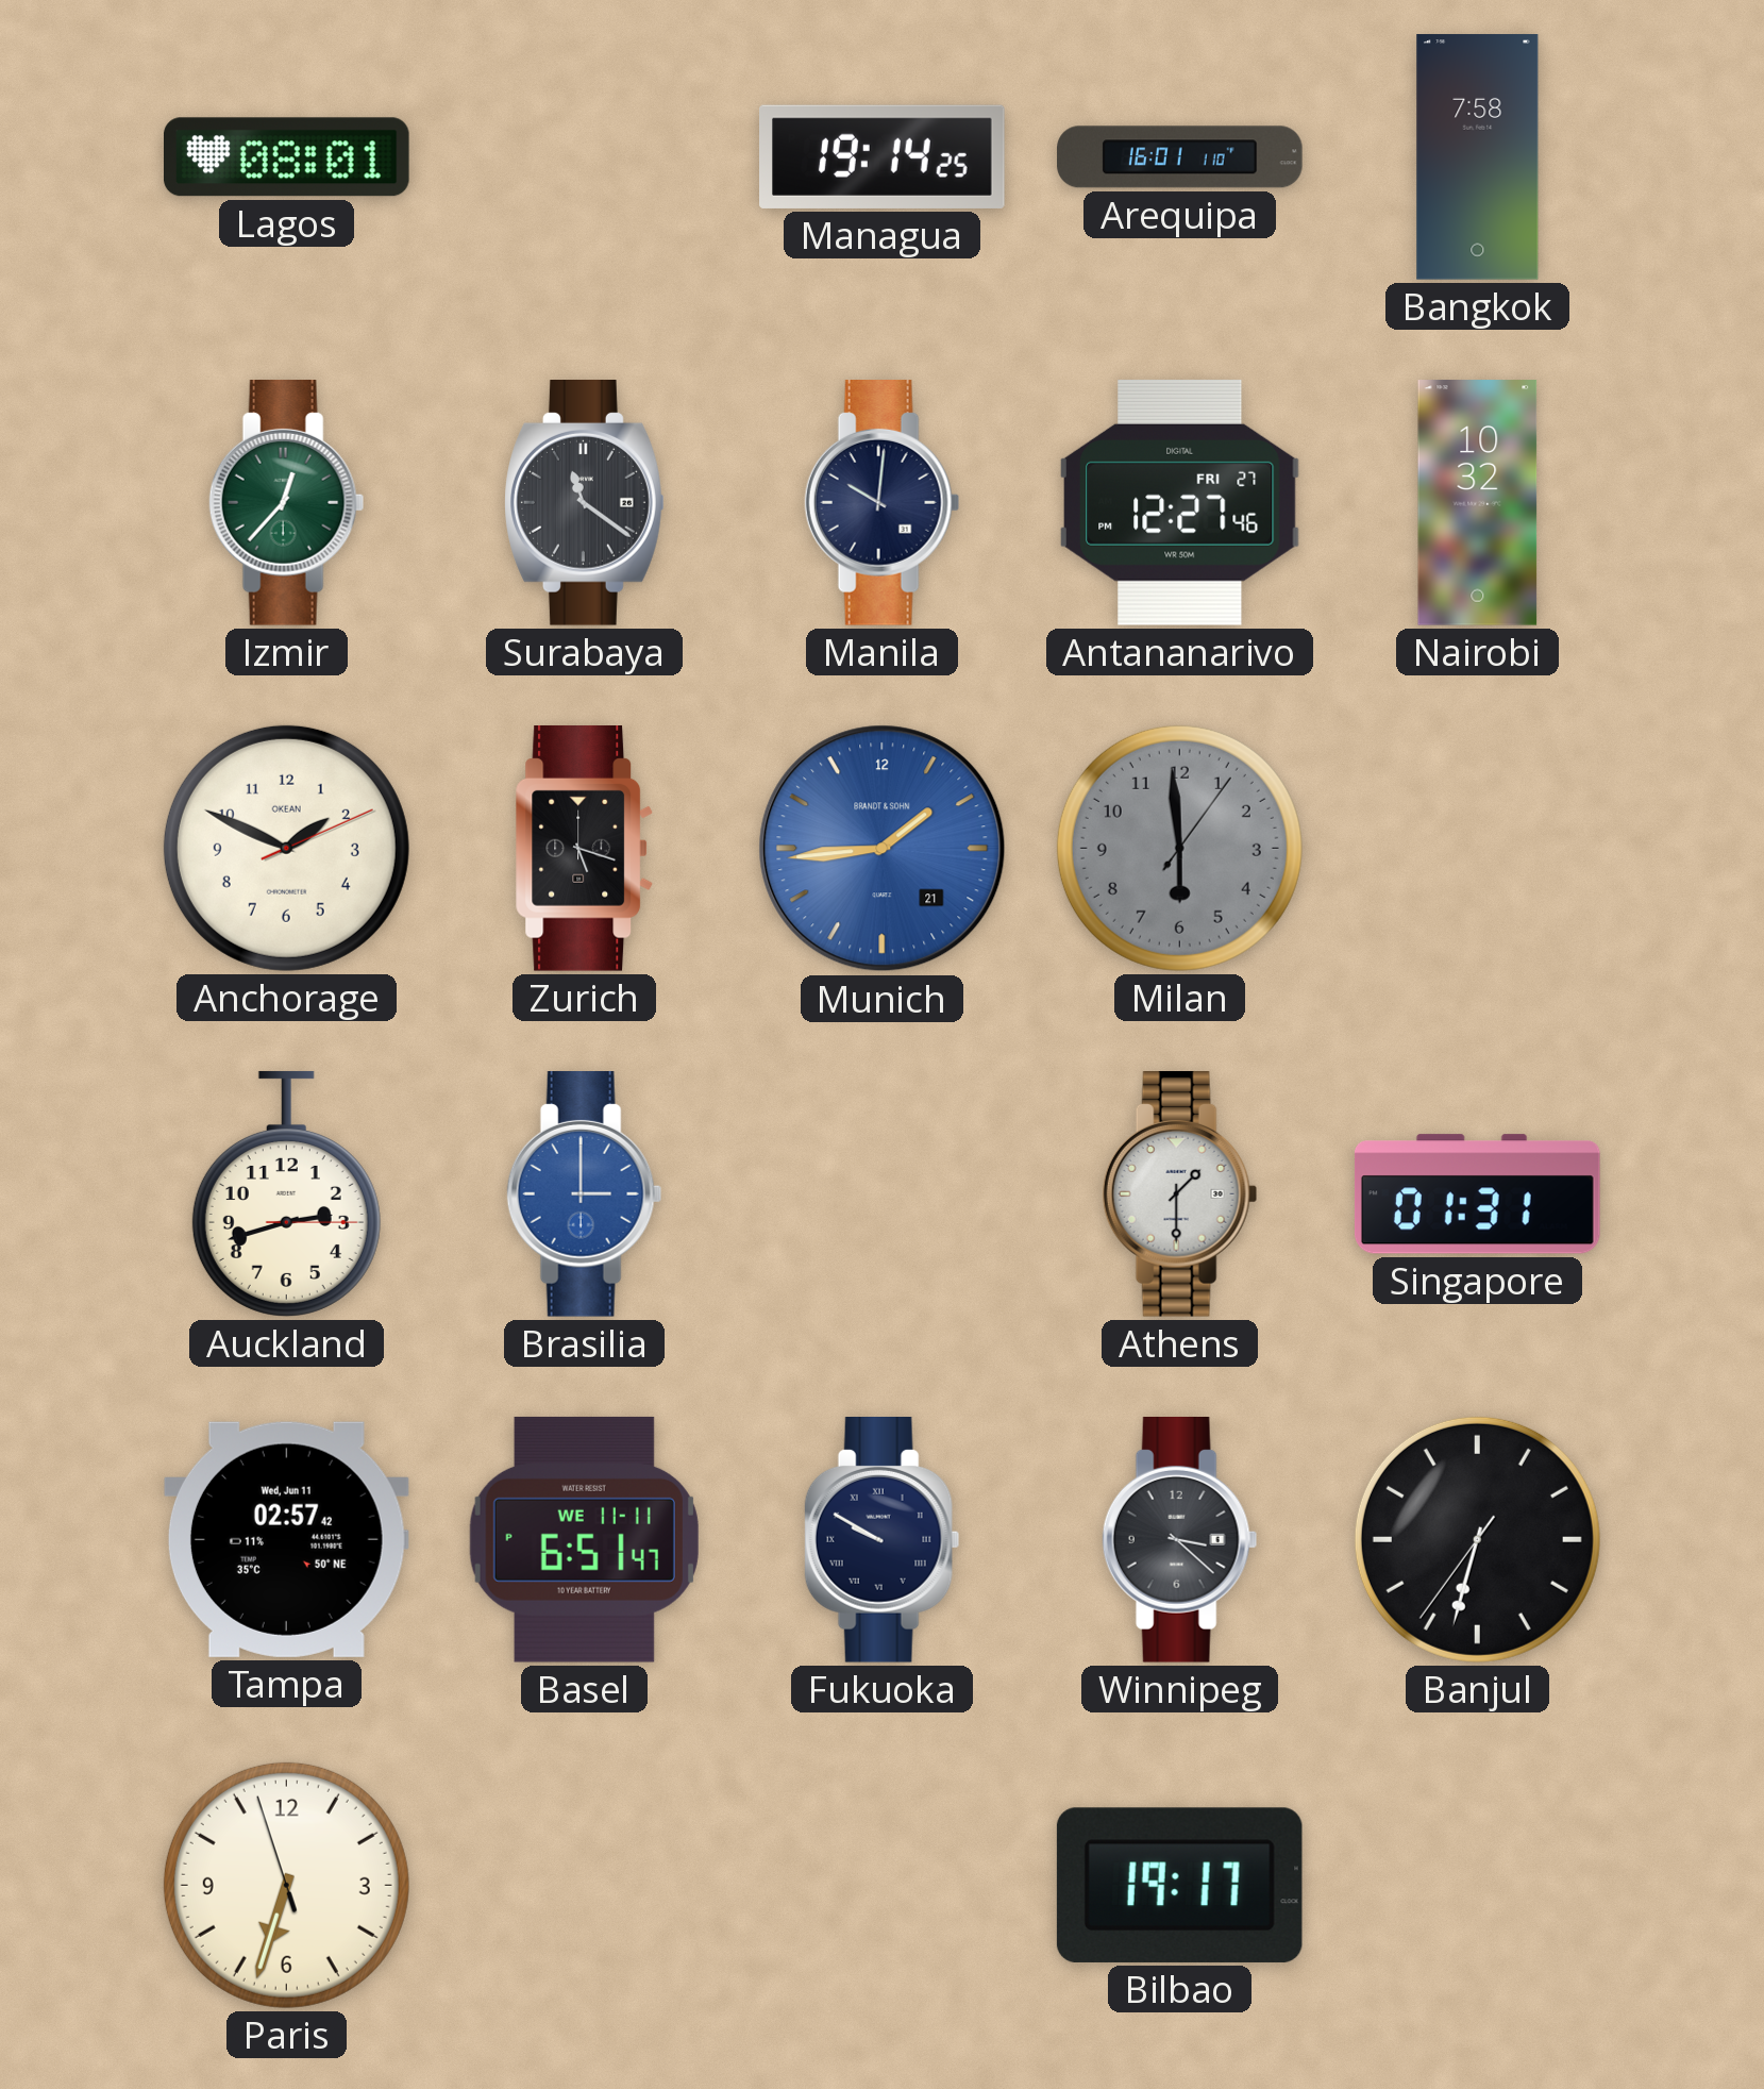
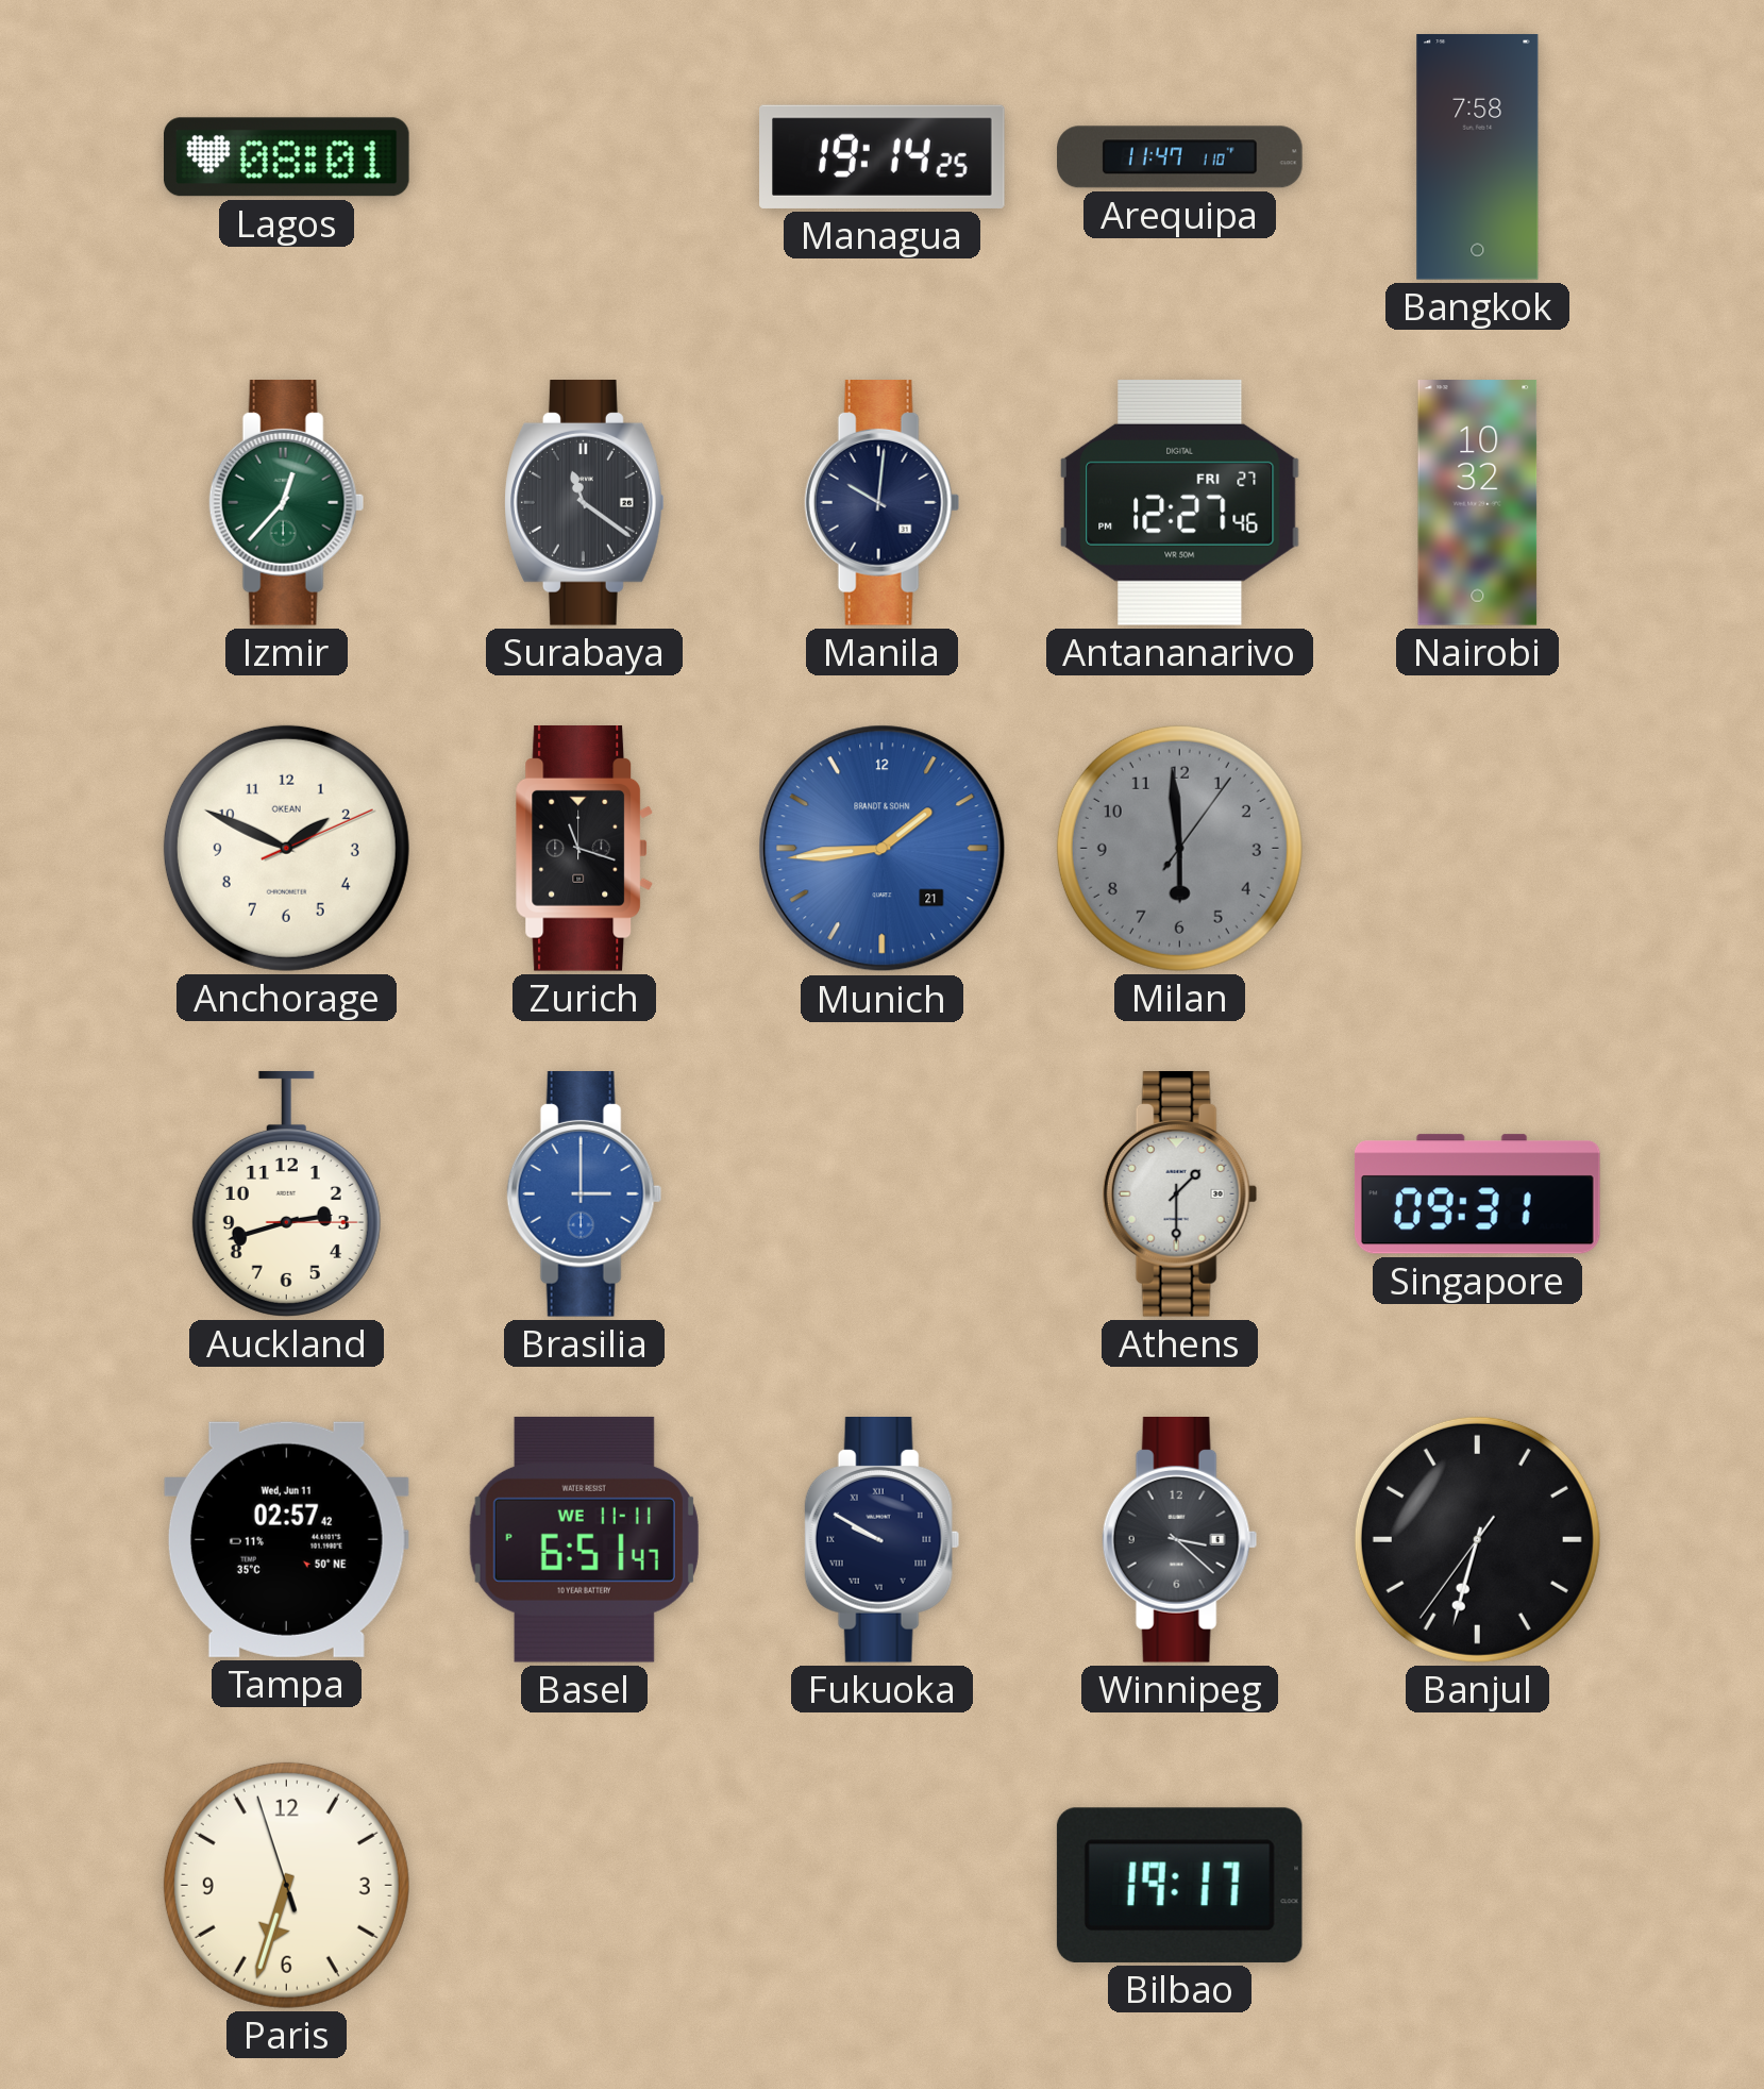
Arequipa: 16:01 -> 11:47
Zurich: 5:18 -> 11:18
Singapore: 01:31 -> 09:31
